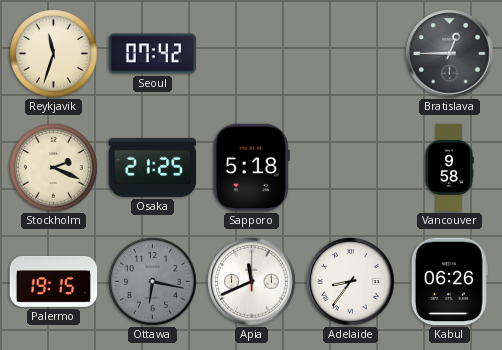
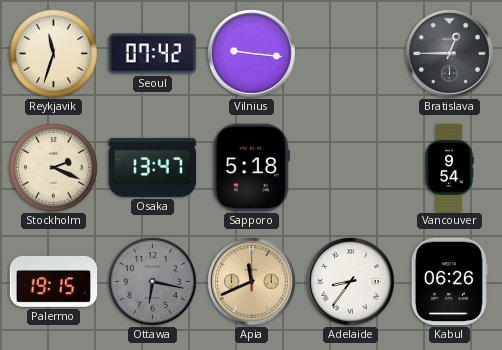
Vilnius: none -> 9:16
Osaka: 21:25 -> 13:47
Vancouver: 9:58 -> 9:54
Apia dial: white -> champagne
